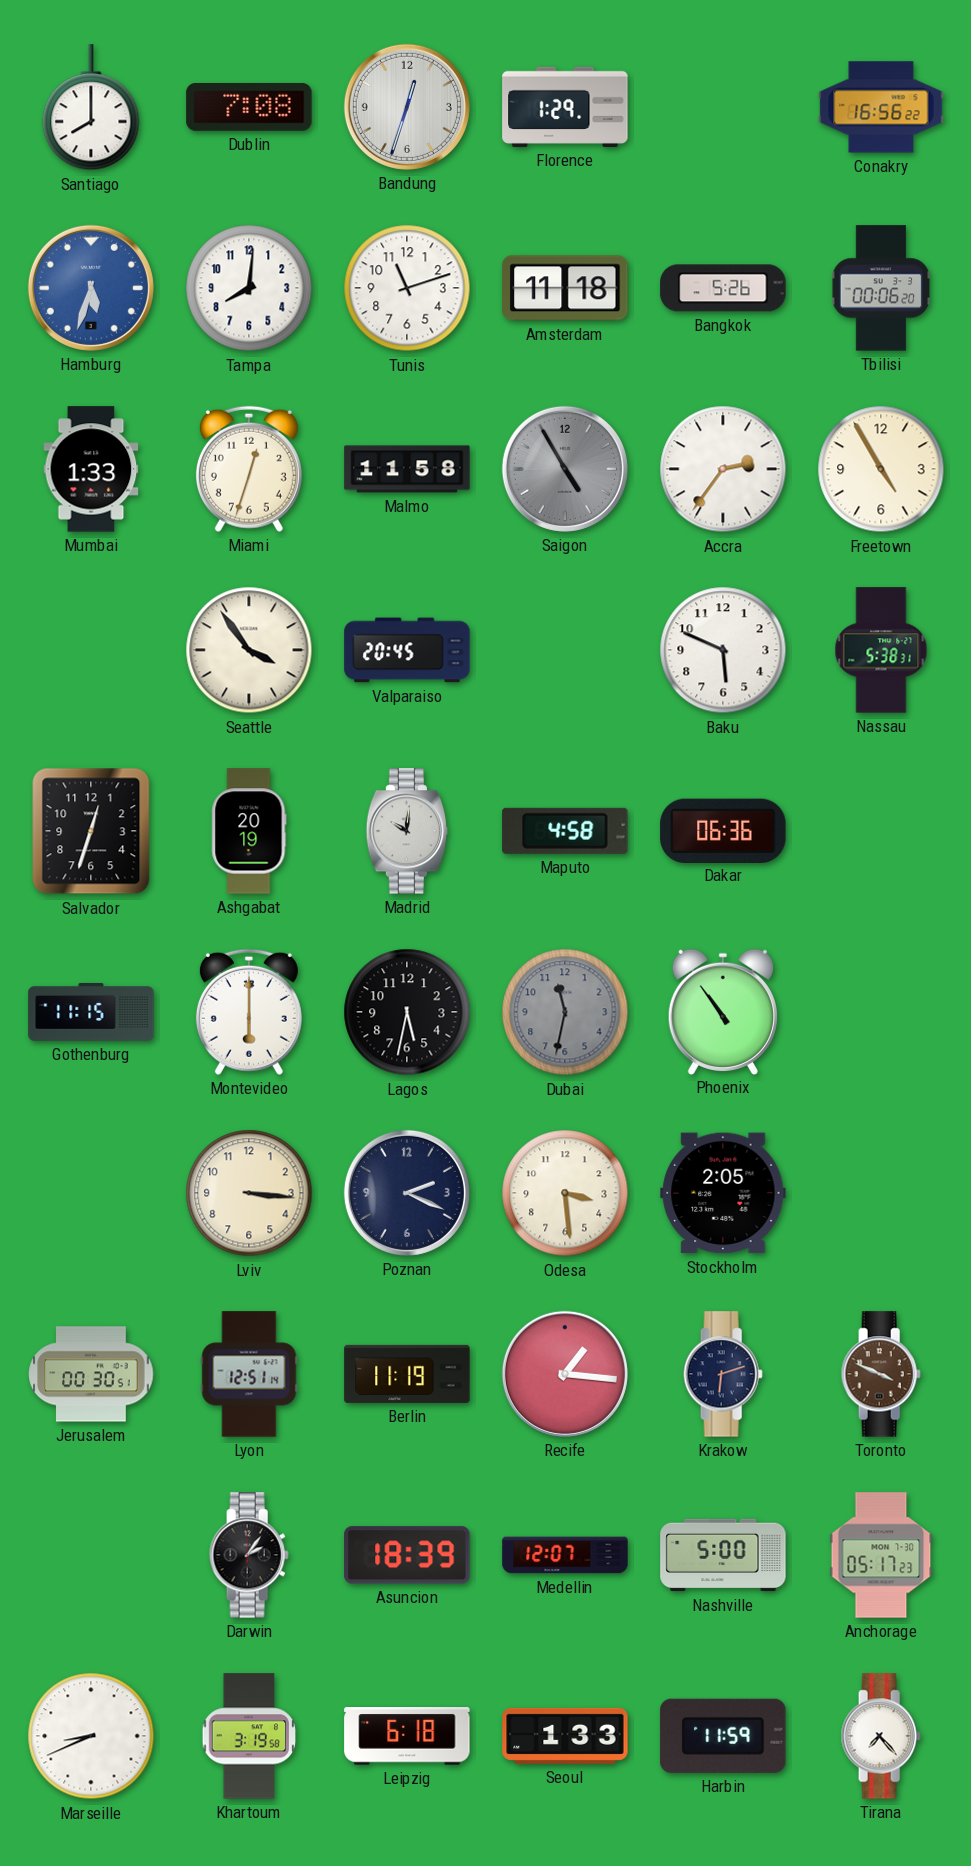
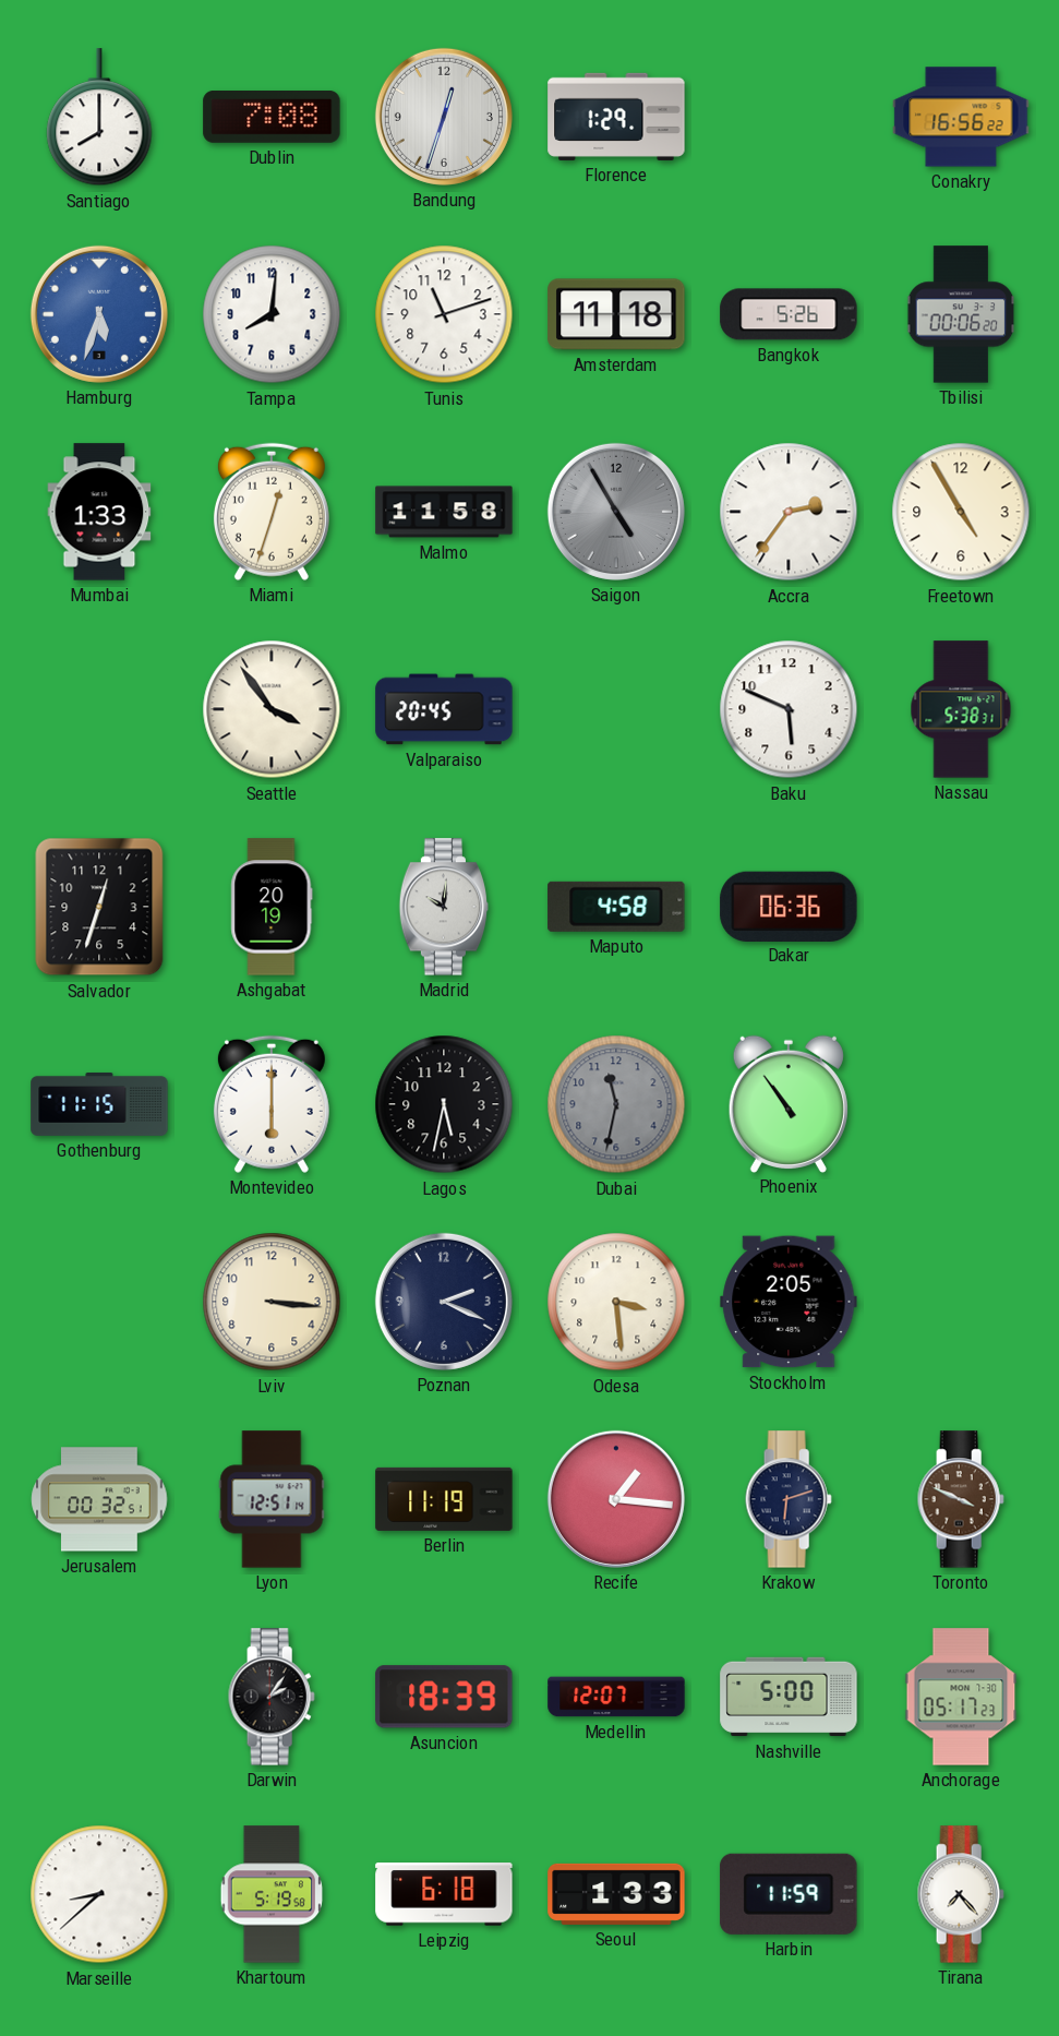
Jerusalem: 00:30 -> 00:32
Marseille: 8:41 -> 8:38
Khartoum: 3:19 -> 5:19
